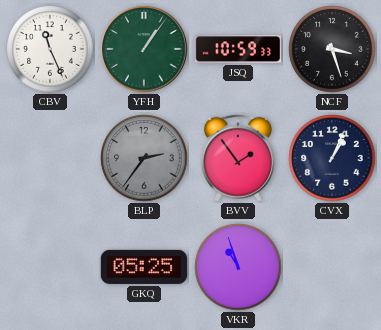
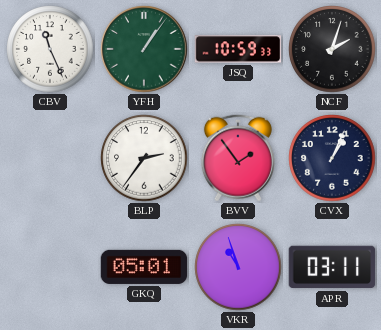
NCF: 3:27 -> 2:03
BLP dial: grey -> white
GKQ: 05:25 -> 05:01
APR: none -> 03:11
